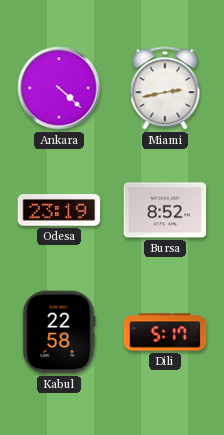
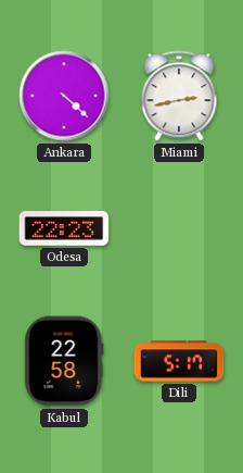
Odesa: 23:19 -> 22:23
Bursa: 8:52 -> none
